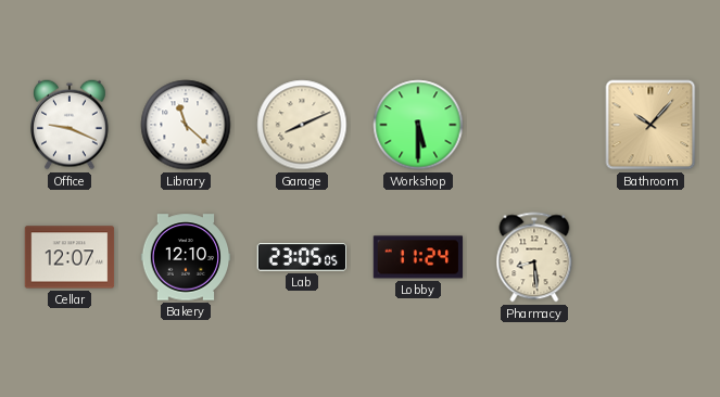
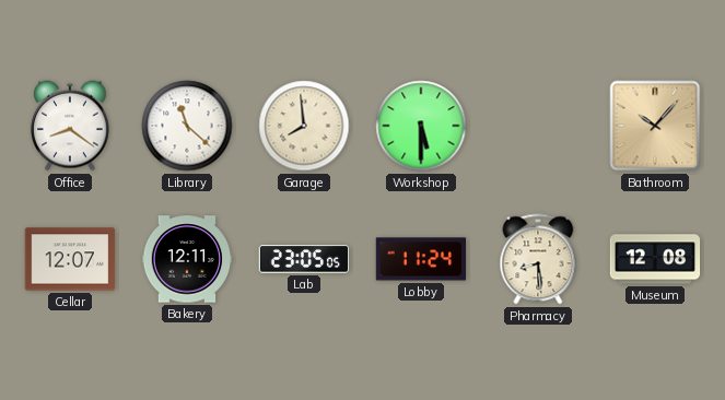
Office: 9:19 -> 8:21
Garage: 8:11 -> 7:59
Bakery: 12:10 -> 12:11
Museum: none -> 12:08
